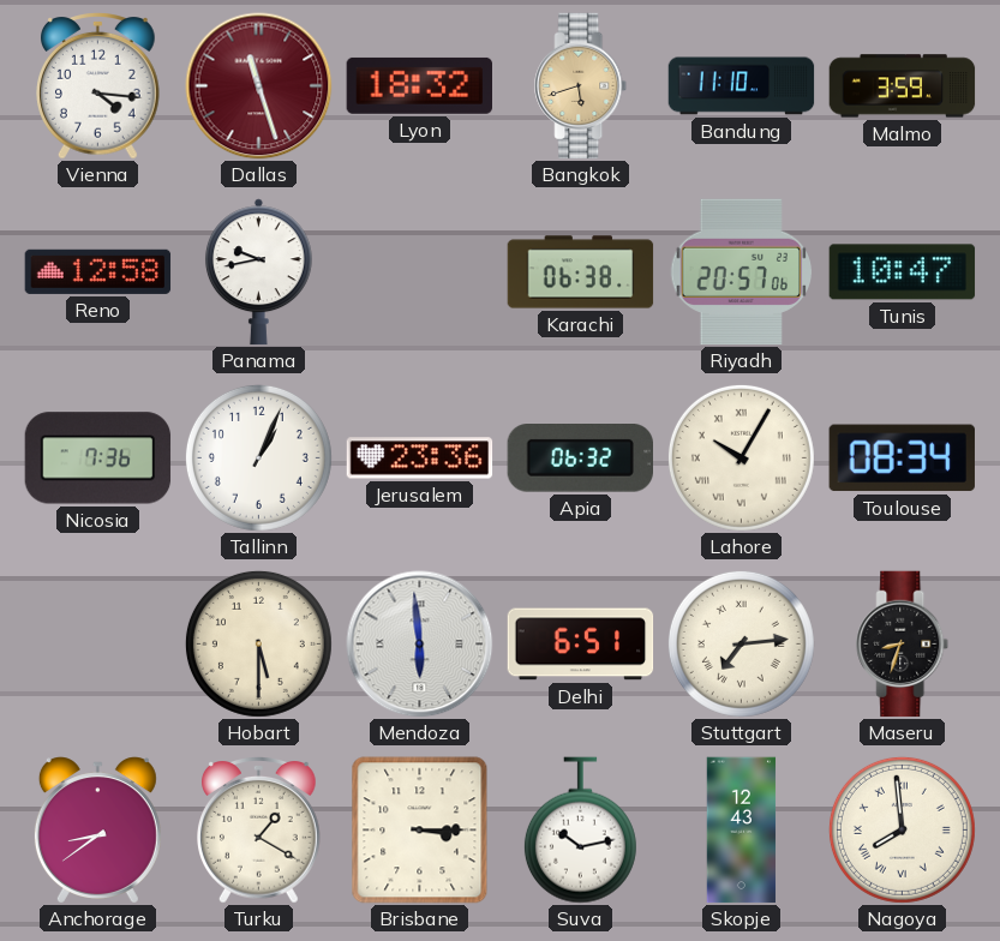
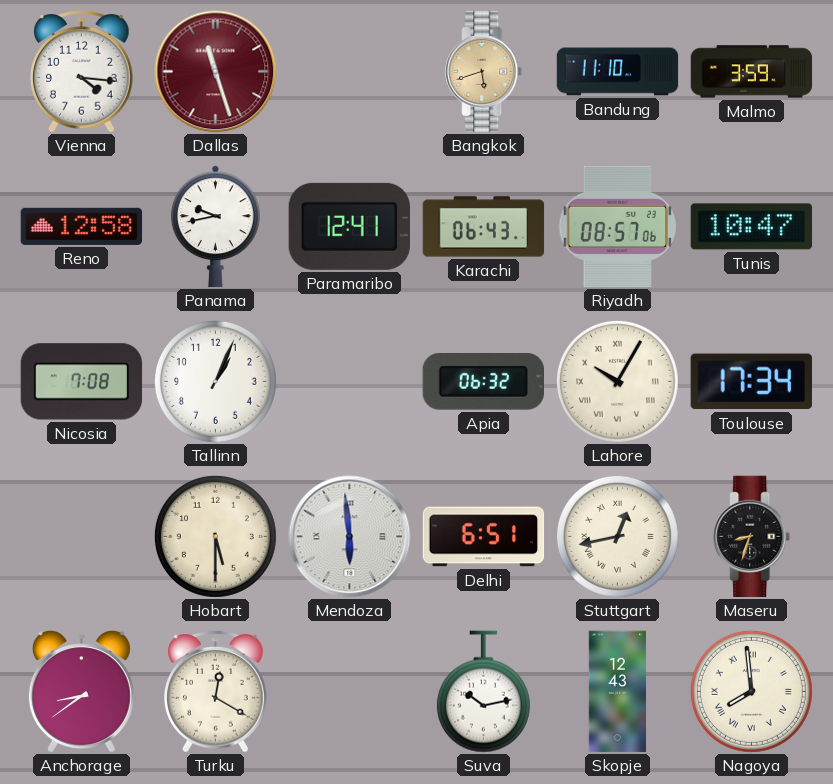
Lyon: 18:32 -> none
Paramaribo: none -> 12:41
Karachi: 06:38 -> 06:43
Riyadh: 20:57 -> 08:57
Nicosia: 7:36 -> 7:08
Jerusalem: 23:36 -> none
Toulouse: 08:34 -> 17:34
Stuttgart: 7:14 -> 12:43
Turku: 1:20 -> 12:20
Brisbane: 3:15 -> none
